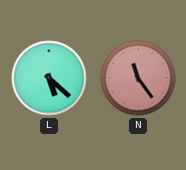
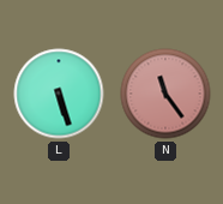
L: 5:22 -> 5:27
